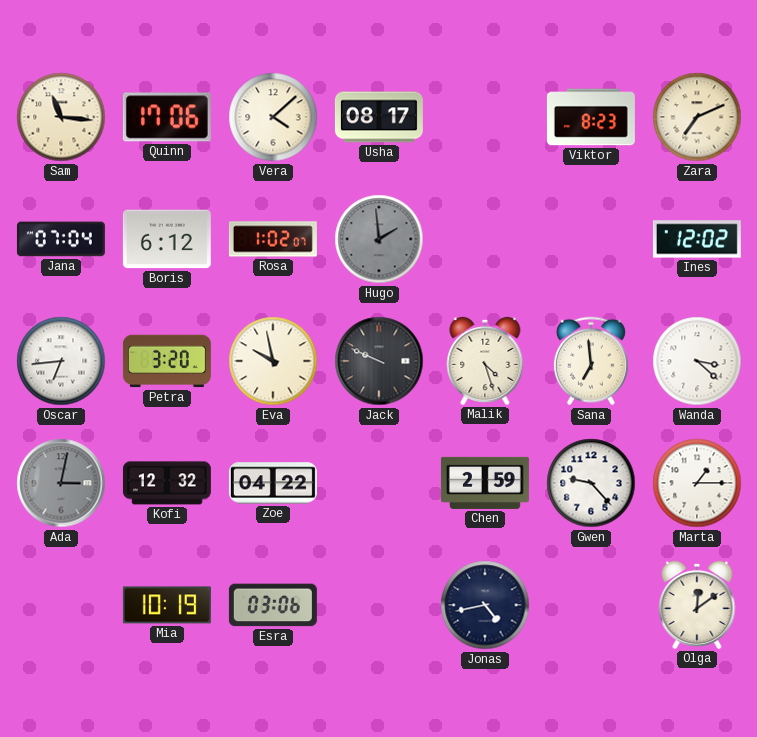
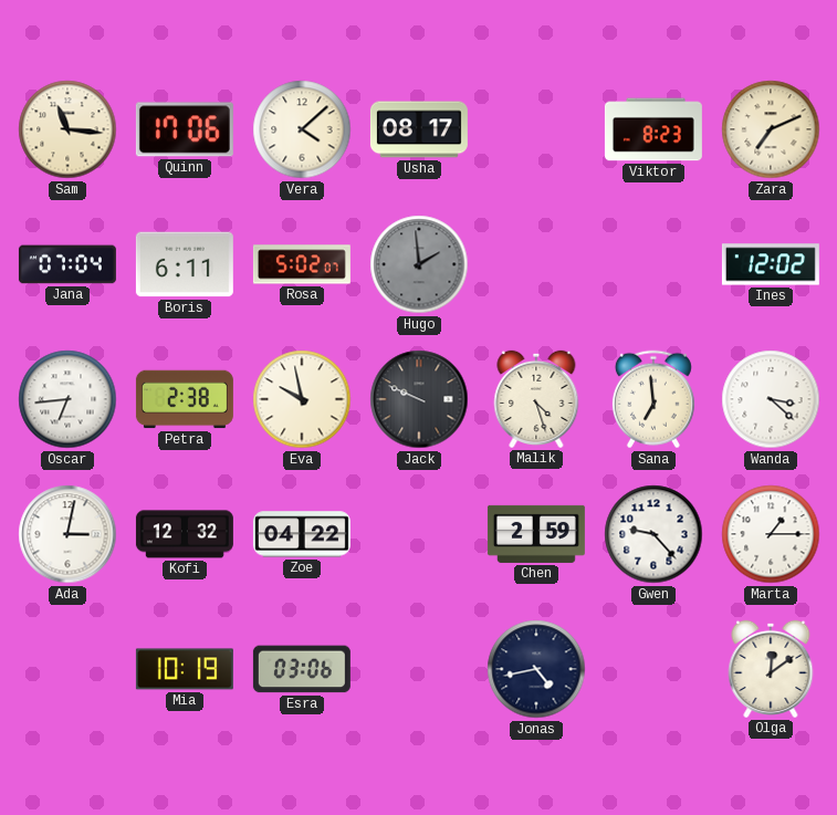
Boris: 6:12 -> 6:11
Rosa: 1:02 -> 5:02
Petra: 3:20 -> 2:38
Ada dial: grey -> white
